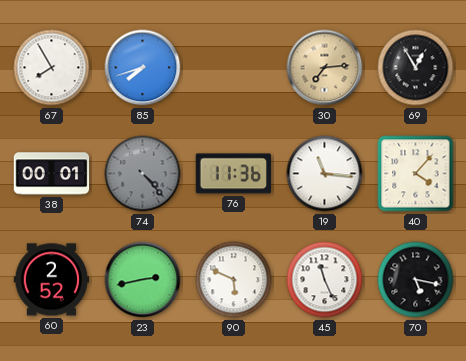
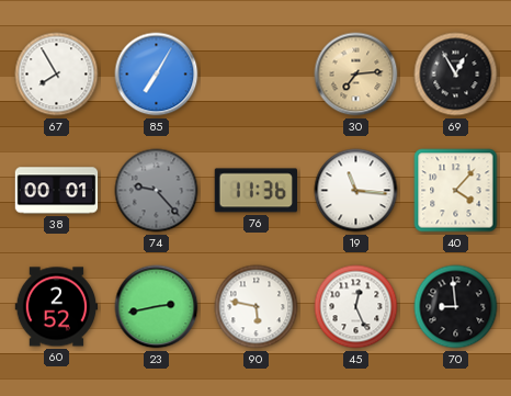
85: 7:42 -> 7:05
74: 4:23 -> 9:23
90: 5:49 -> 5:47
45: 11:26 -> 12:26
70: 5:17 -> 8:59
